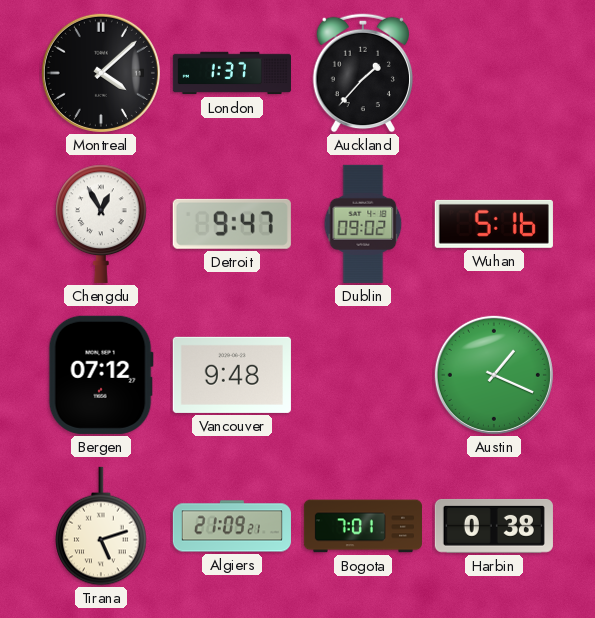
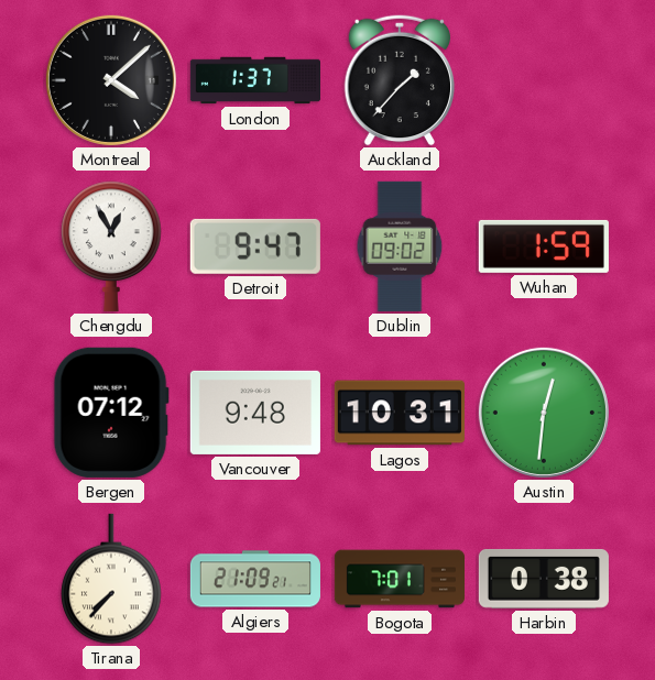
Wuhan: 5:16 -> 1:59
Lagos: none -> 10:31
Austin: 1:19 -> 12:31
Tirana: 5:12 -> 7:37
